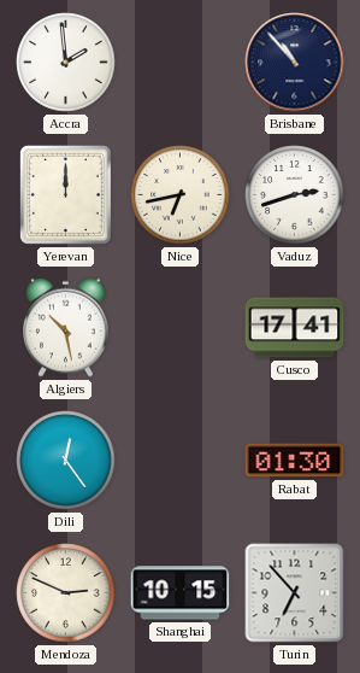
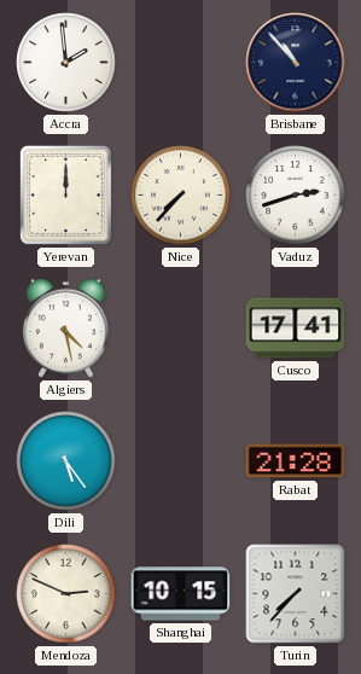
Nice: 6:43 -> 7:37
Algiers: 10:28 -> 4:28
Dili: 12:24 -> 5:24
Rabat: 01:30 -> 21:28
Turin: 6:53 -> 7:37
